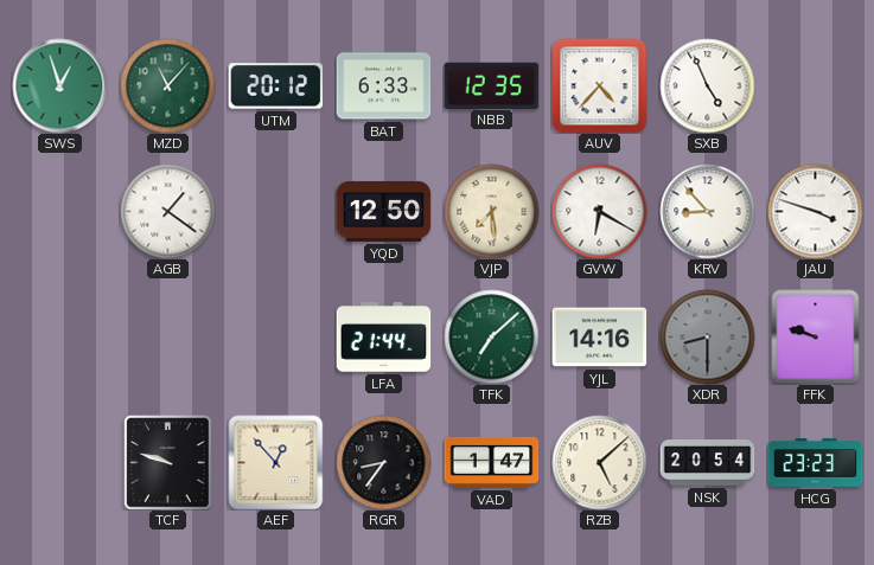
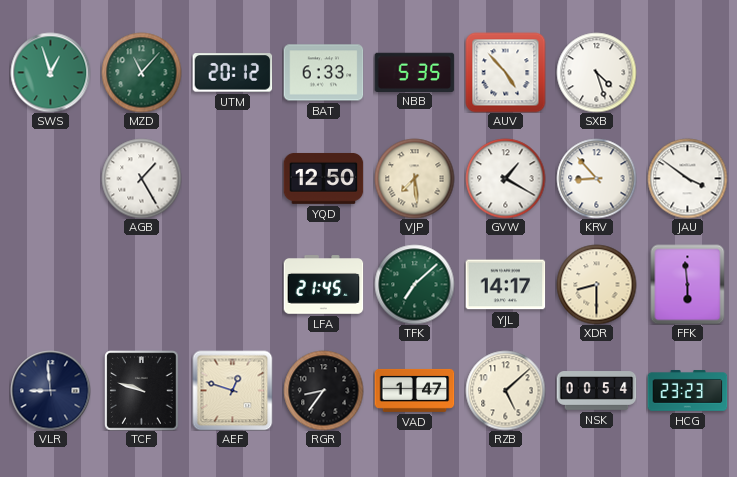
NBB: 12:35 -> 5:35
AUV: 4:37 -> 4:53
SXB: 4:56 -> 4:27
AGB: 1:21 -> 1:25
GVW: 6:20 -> 1:20
JAU: 3:48 -> 3:51
LFA: 21:44 -> 21:45
YJL: 14:16 -> 14:17
XDR dial: grey -> cream
FFK: 9:48 -> 5:59
VLR: none -> 8:59
AEF: 12:53 -> 12:48
NSK: 20:54 -> 00:54
